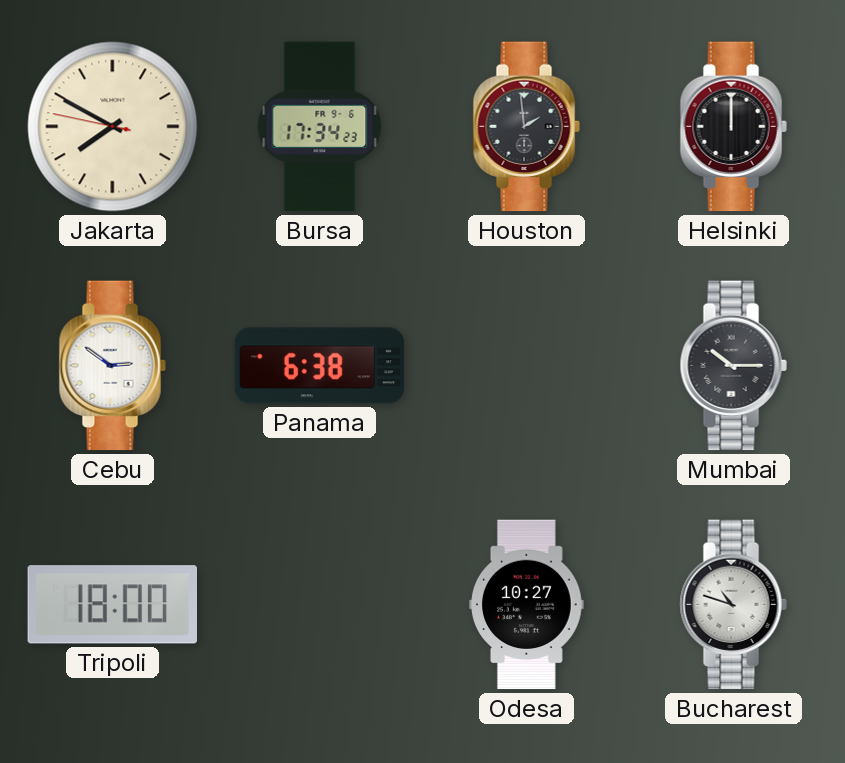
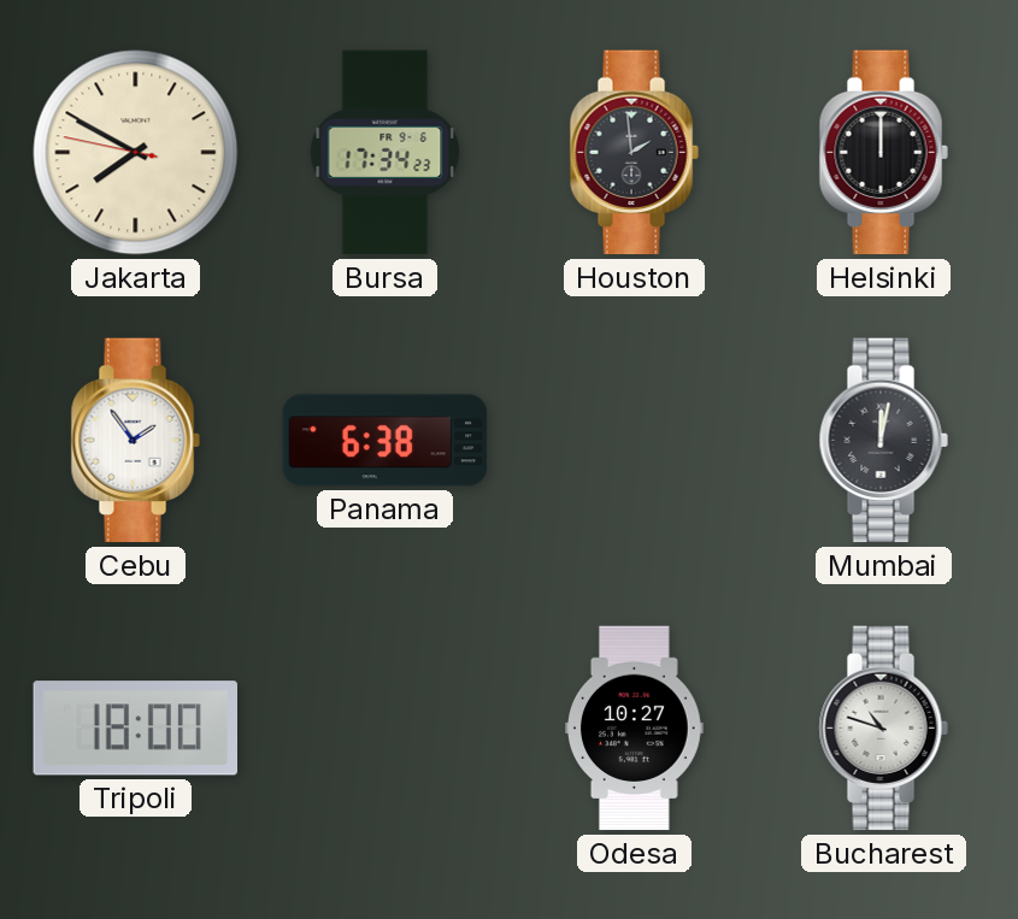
Cebu: 2:51 -> 1:54
Mumbai: 10:15 -> 12:02
